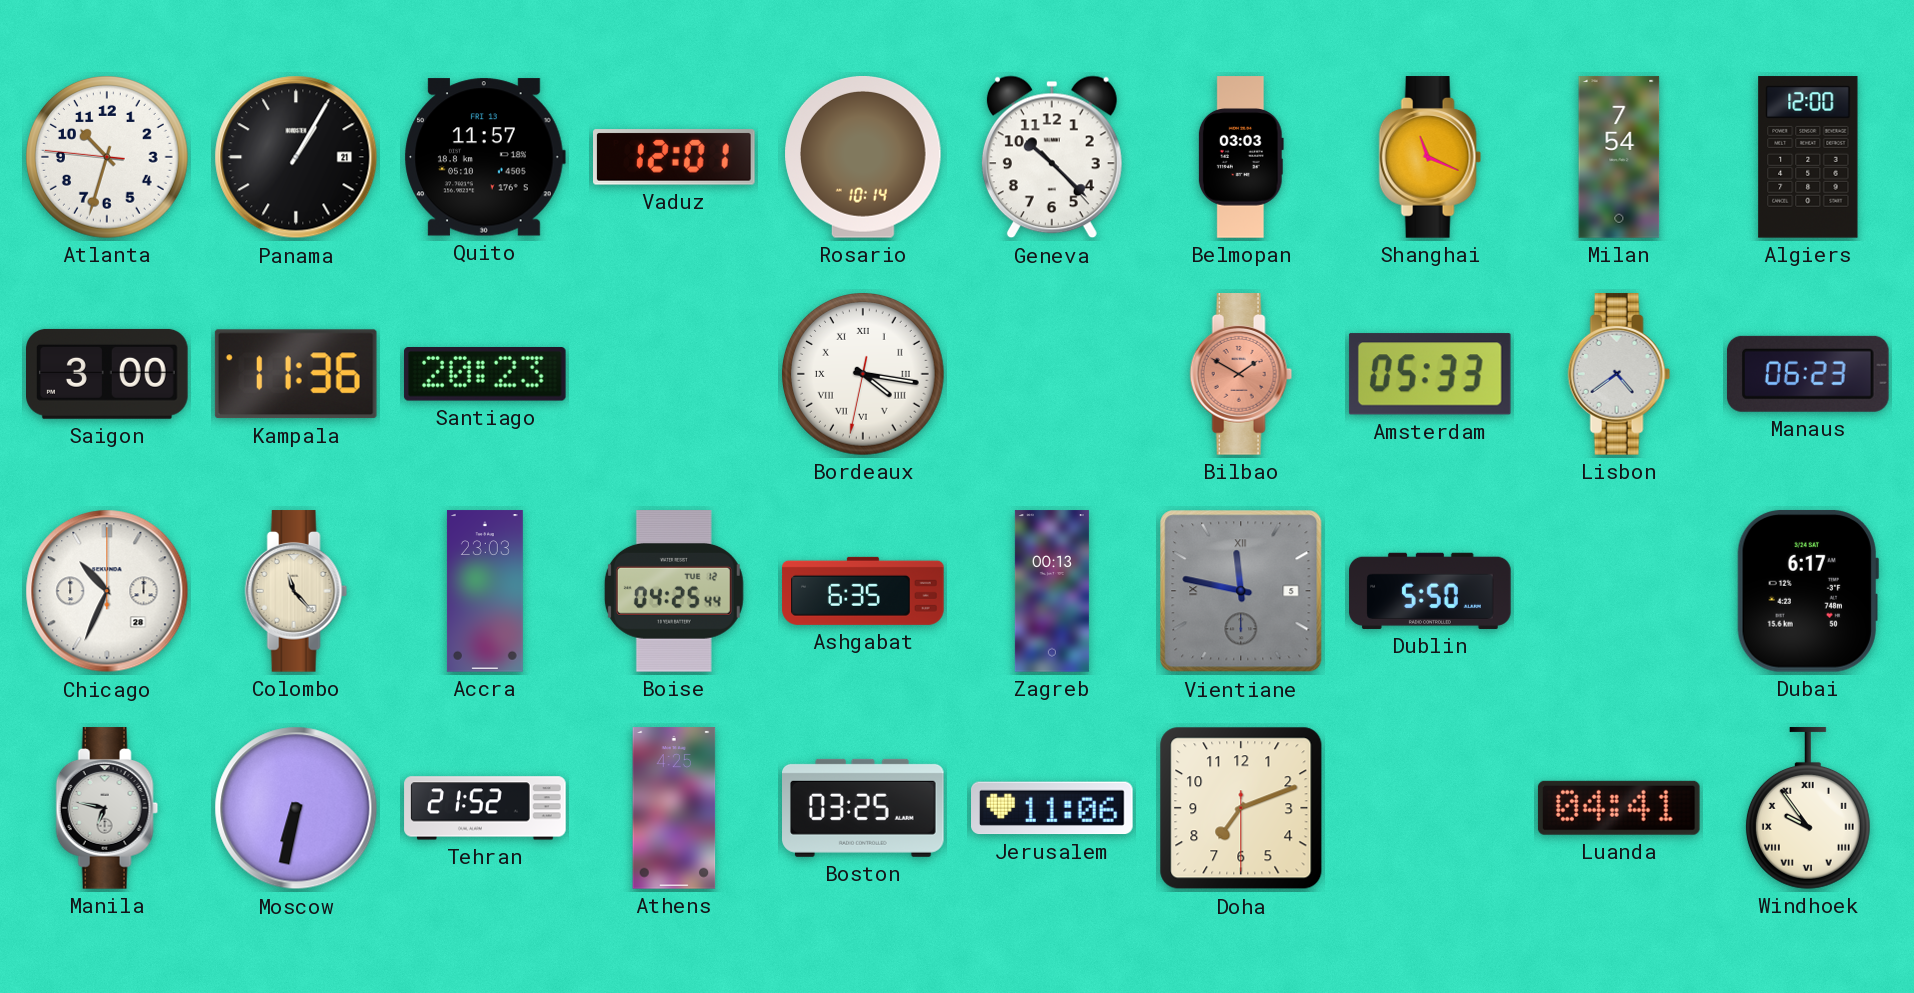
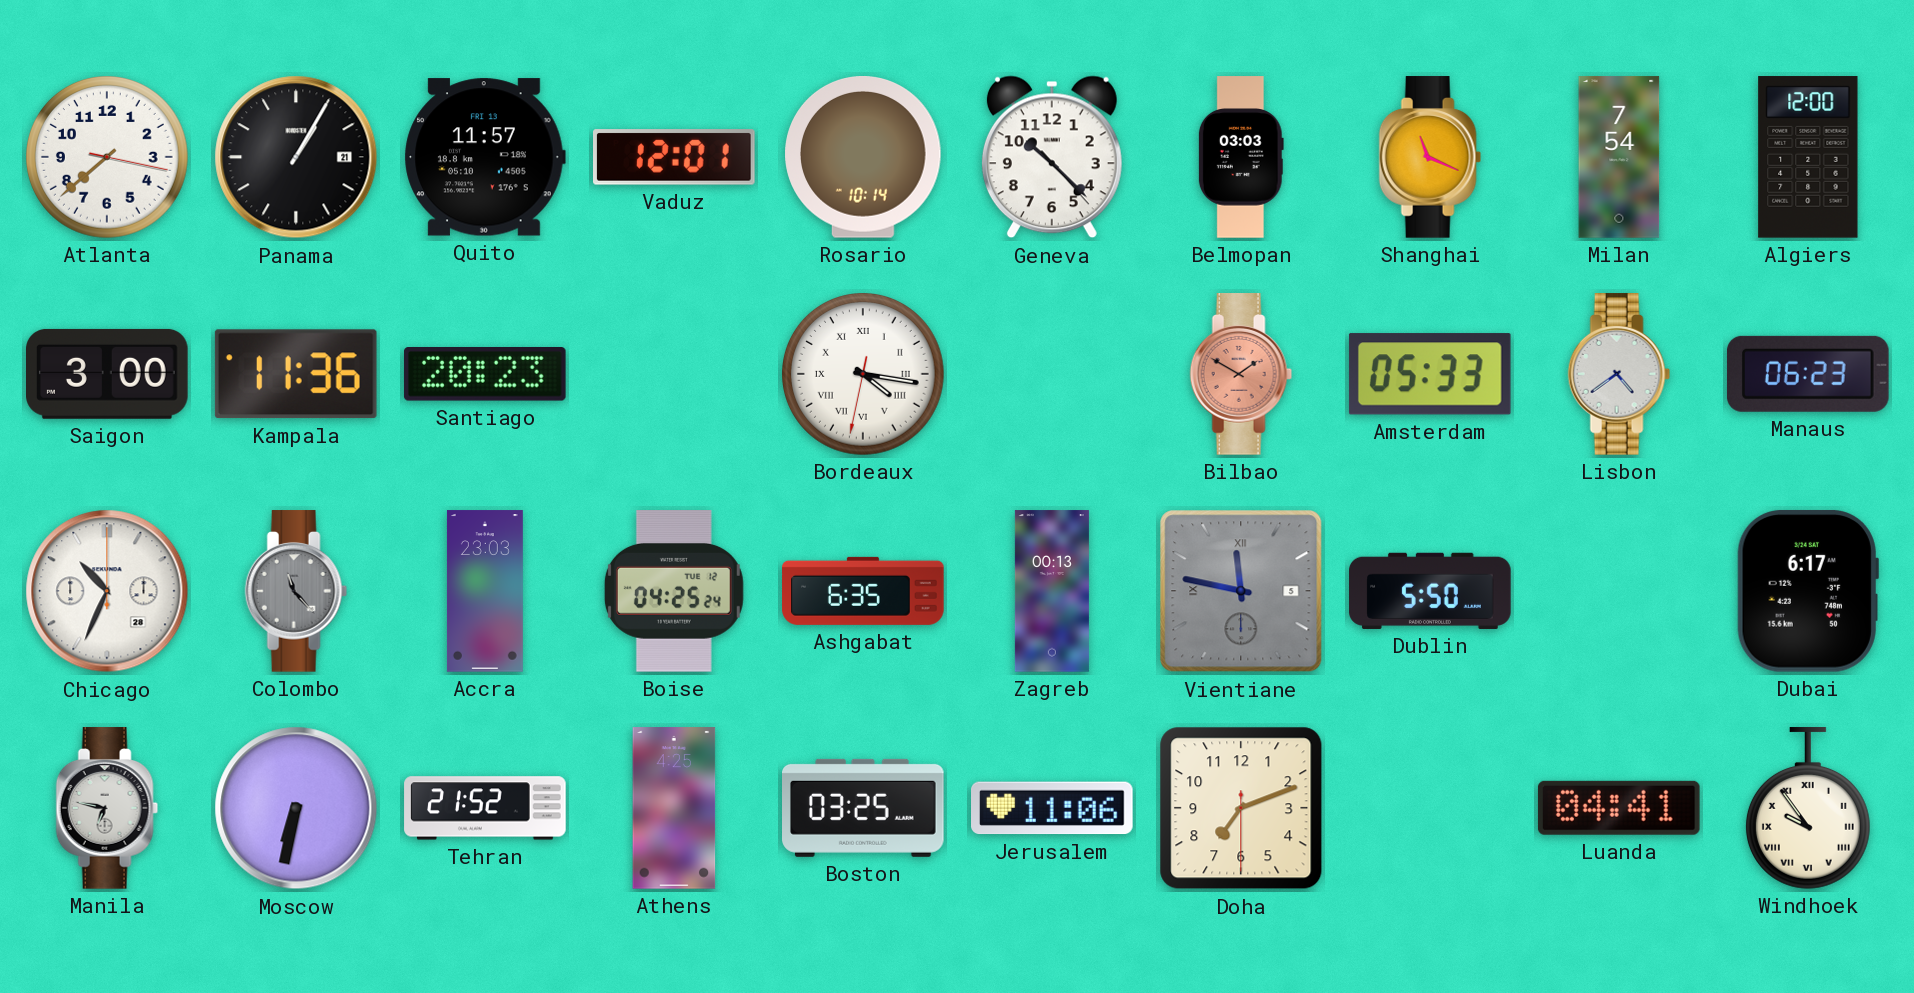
Atlanta: 10:32 -> 7:38
Colombo dial: cream -> grey
Boise: 04:25:44 -> 04:25:24
